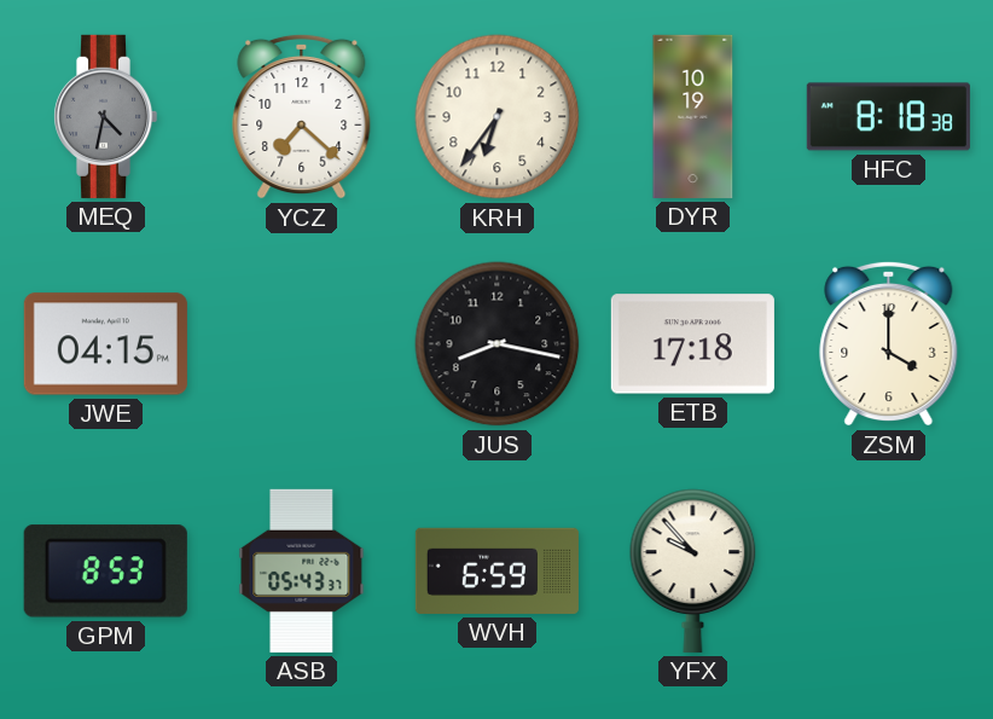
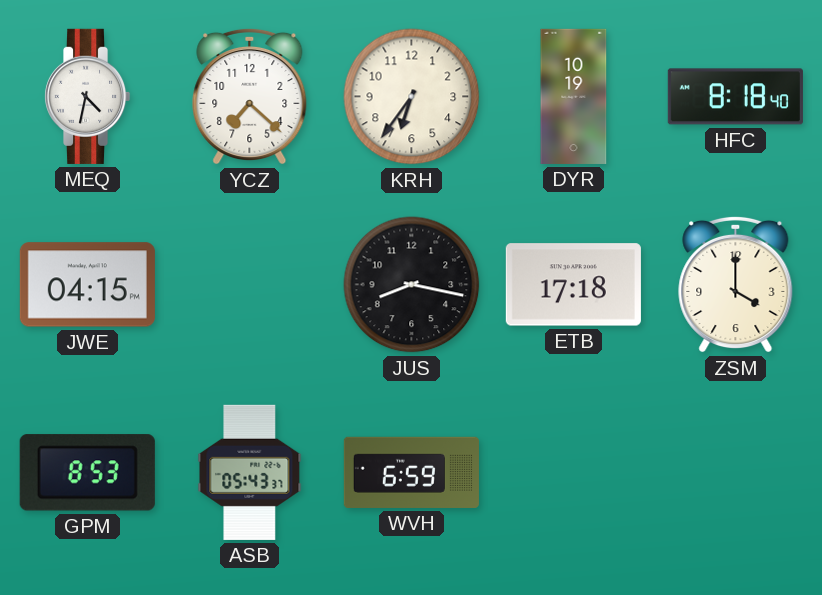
MEQ dial: grey -> white
HFC: 8:18:38 -> 8:18:40
YFX: 9:53 -> none
